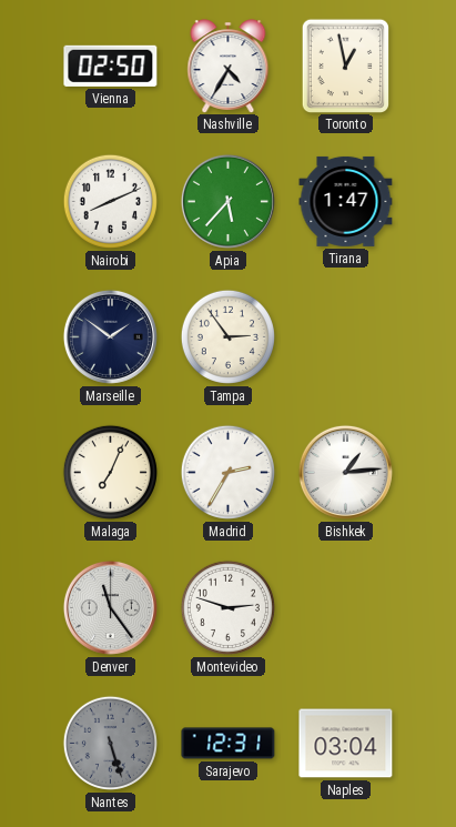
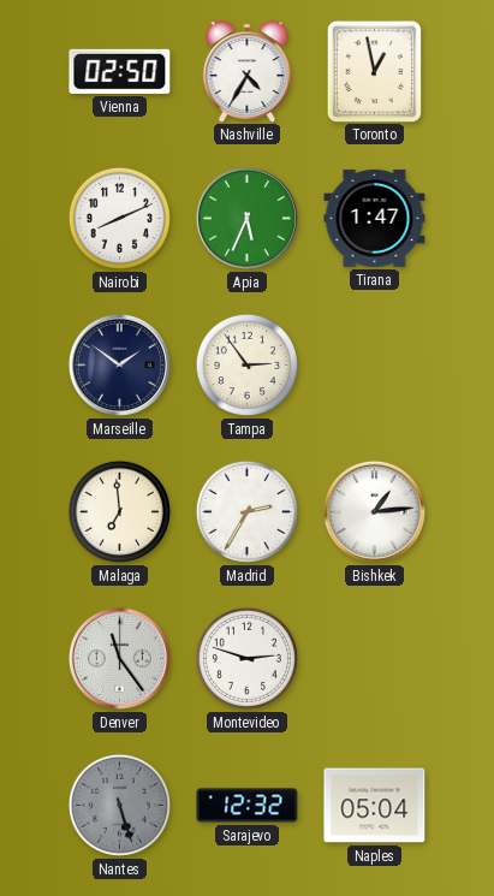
Apia: 5:37 -> 5:34
Malaga: 7:04 -> 6:59
Sarajevo: 12:31 -> 12:32
Naples: 03:04 -> 05:04
